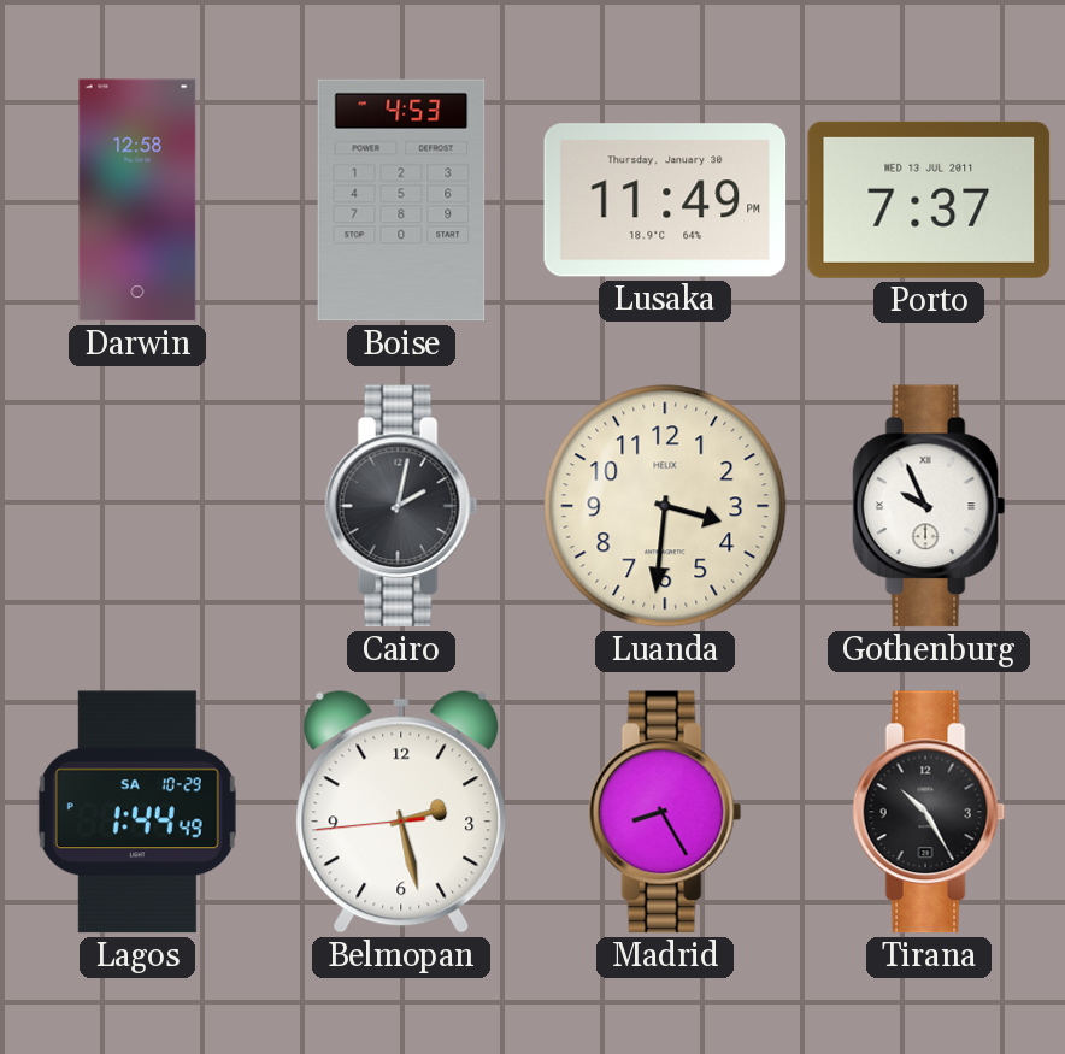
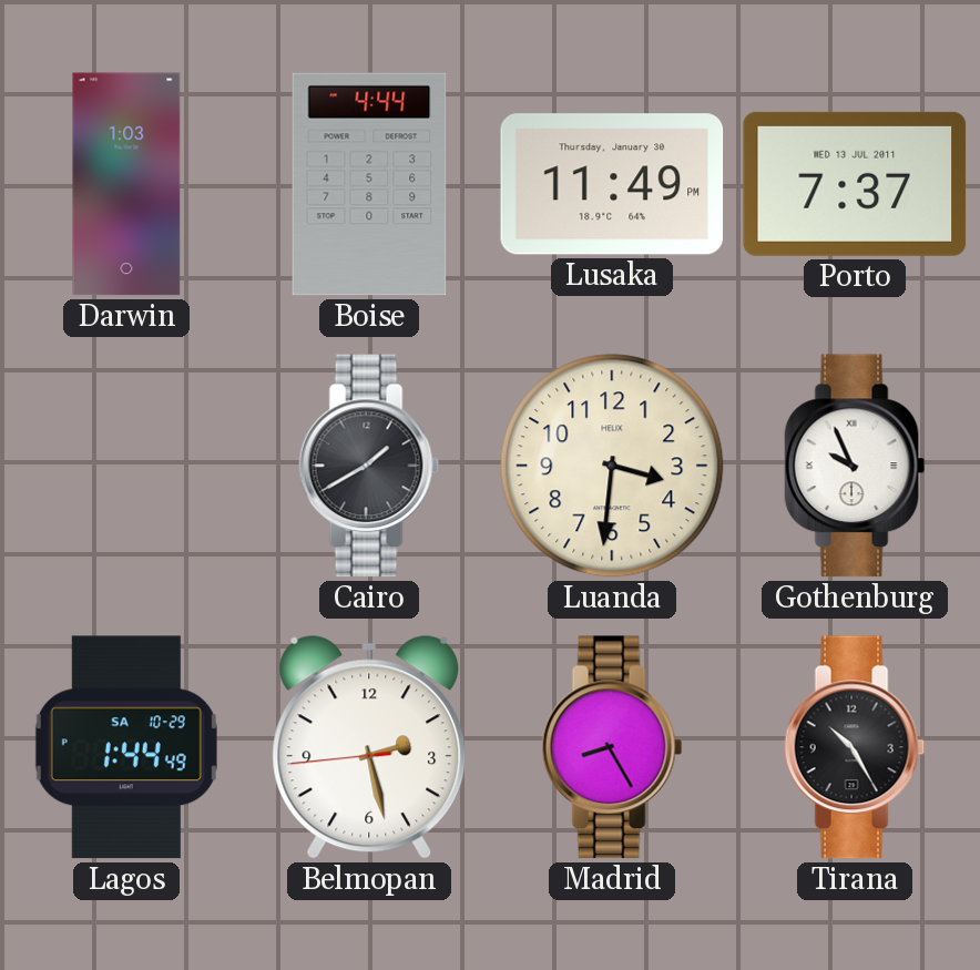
Darwin: 12:58 -> 1:03
Boise: 4:53 -> 4:44
Cairo: 2:02 -> 1:40
